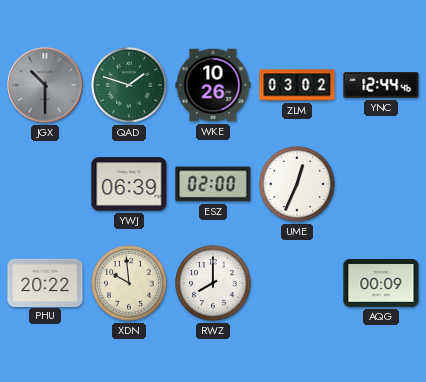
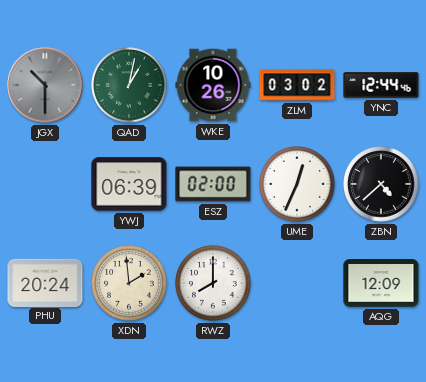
QAD: 1:48 -> 1:02
ZBN: none -> 4:38
PHU: 20:22 -> 20:24
XDN: 9:59 -> 1:59
AQG: 00:09 -> 12:09
